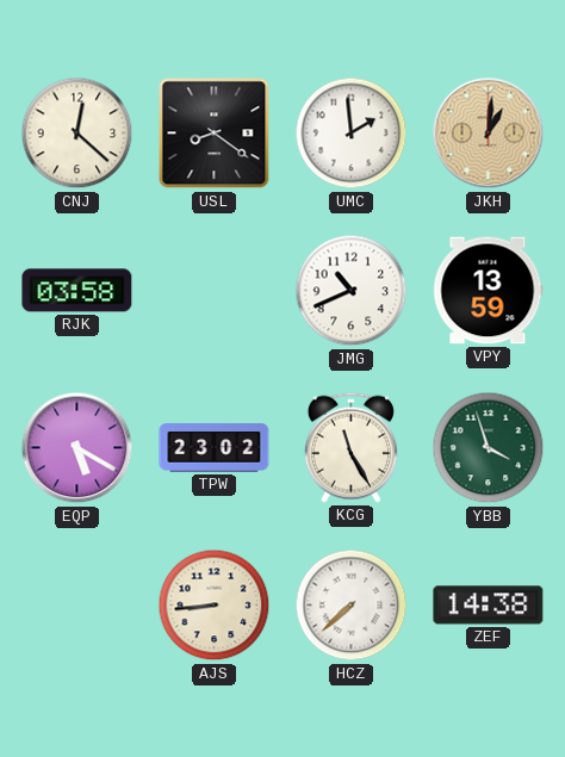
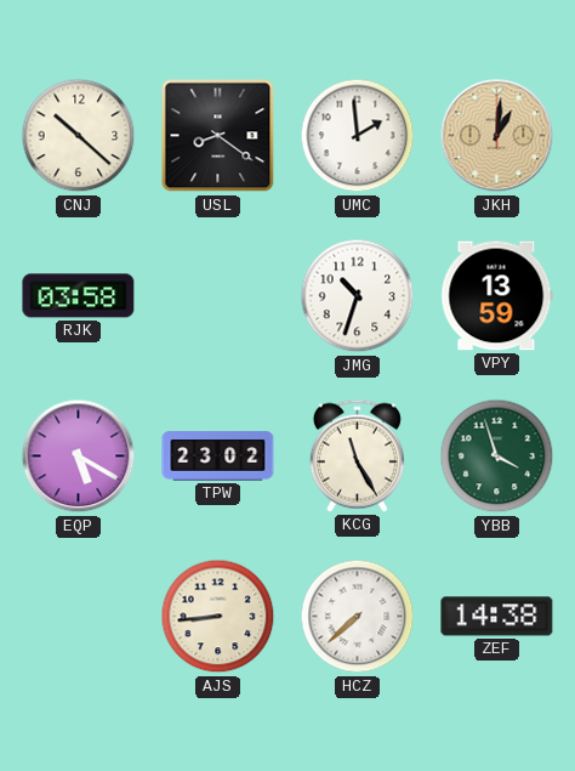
CNJ: 12:22 -> 10:22
JMG: 10:41 -> 10:33
